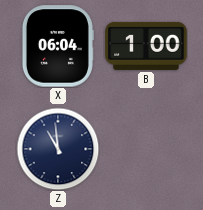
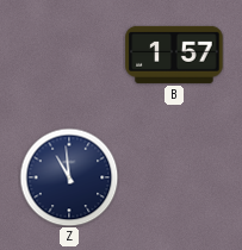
X: 06:04 -> none
B: 1:00 -> 1:57
